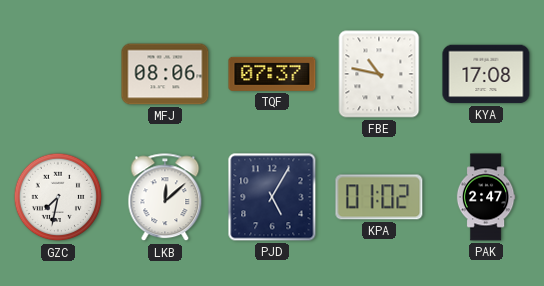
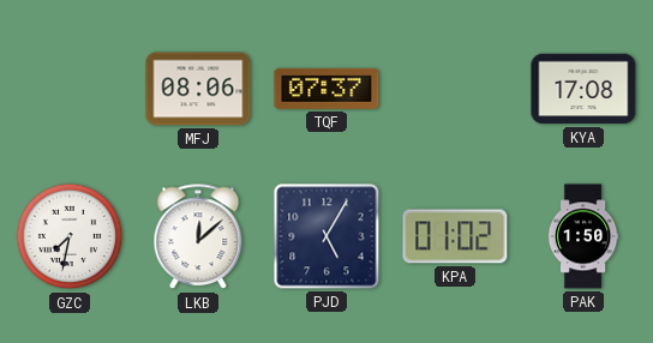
FBE: 10:47 -> none
PAK: 2:47 -> 1:50
